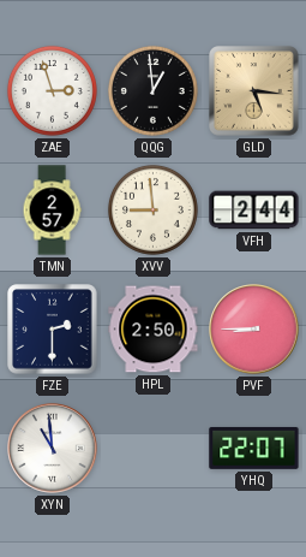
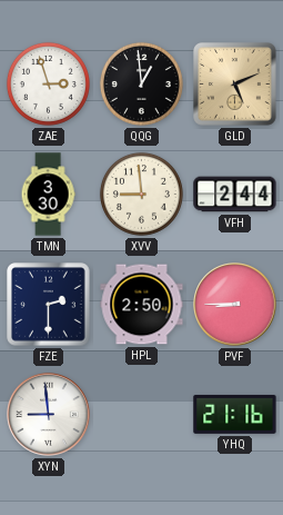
GLD: 5:16 -> 5:11
TMN: 2:57 -> 3:30
XYN: 10:59 -> 8:59
YHQ: 22:07 -> 21:16
